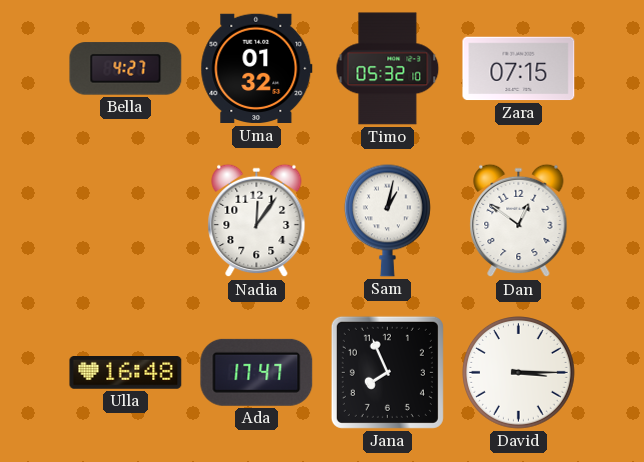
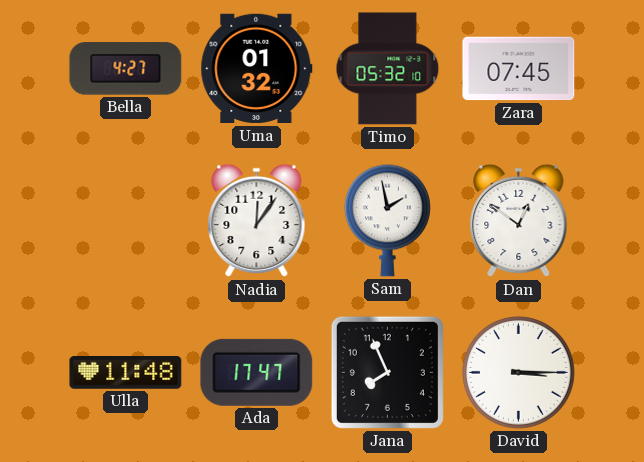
Zara: 07:15 -> 07:45
Sam: 1:02 -> 1:58
Ulla: 16:48 -> 11:48
